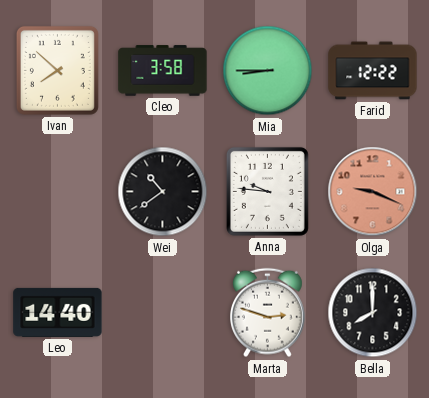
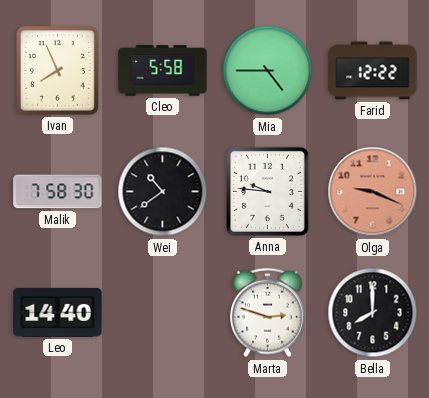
Ivan: 7:52 -> 7:56
Cleo: 3:58 -> 5:58
Mia: 8:45 -> 4:45
Malik: none -> 7:58
